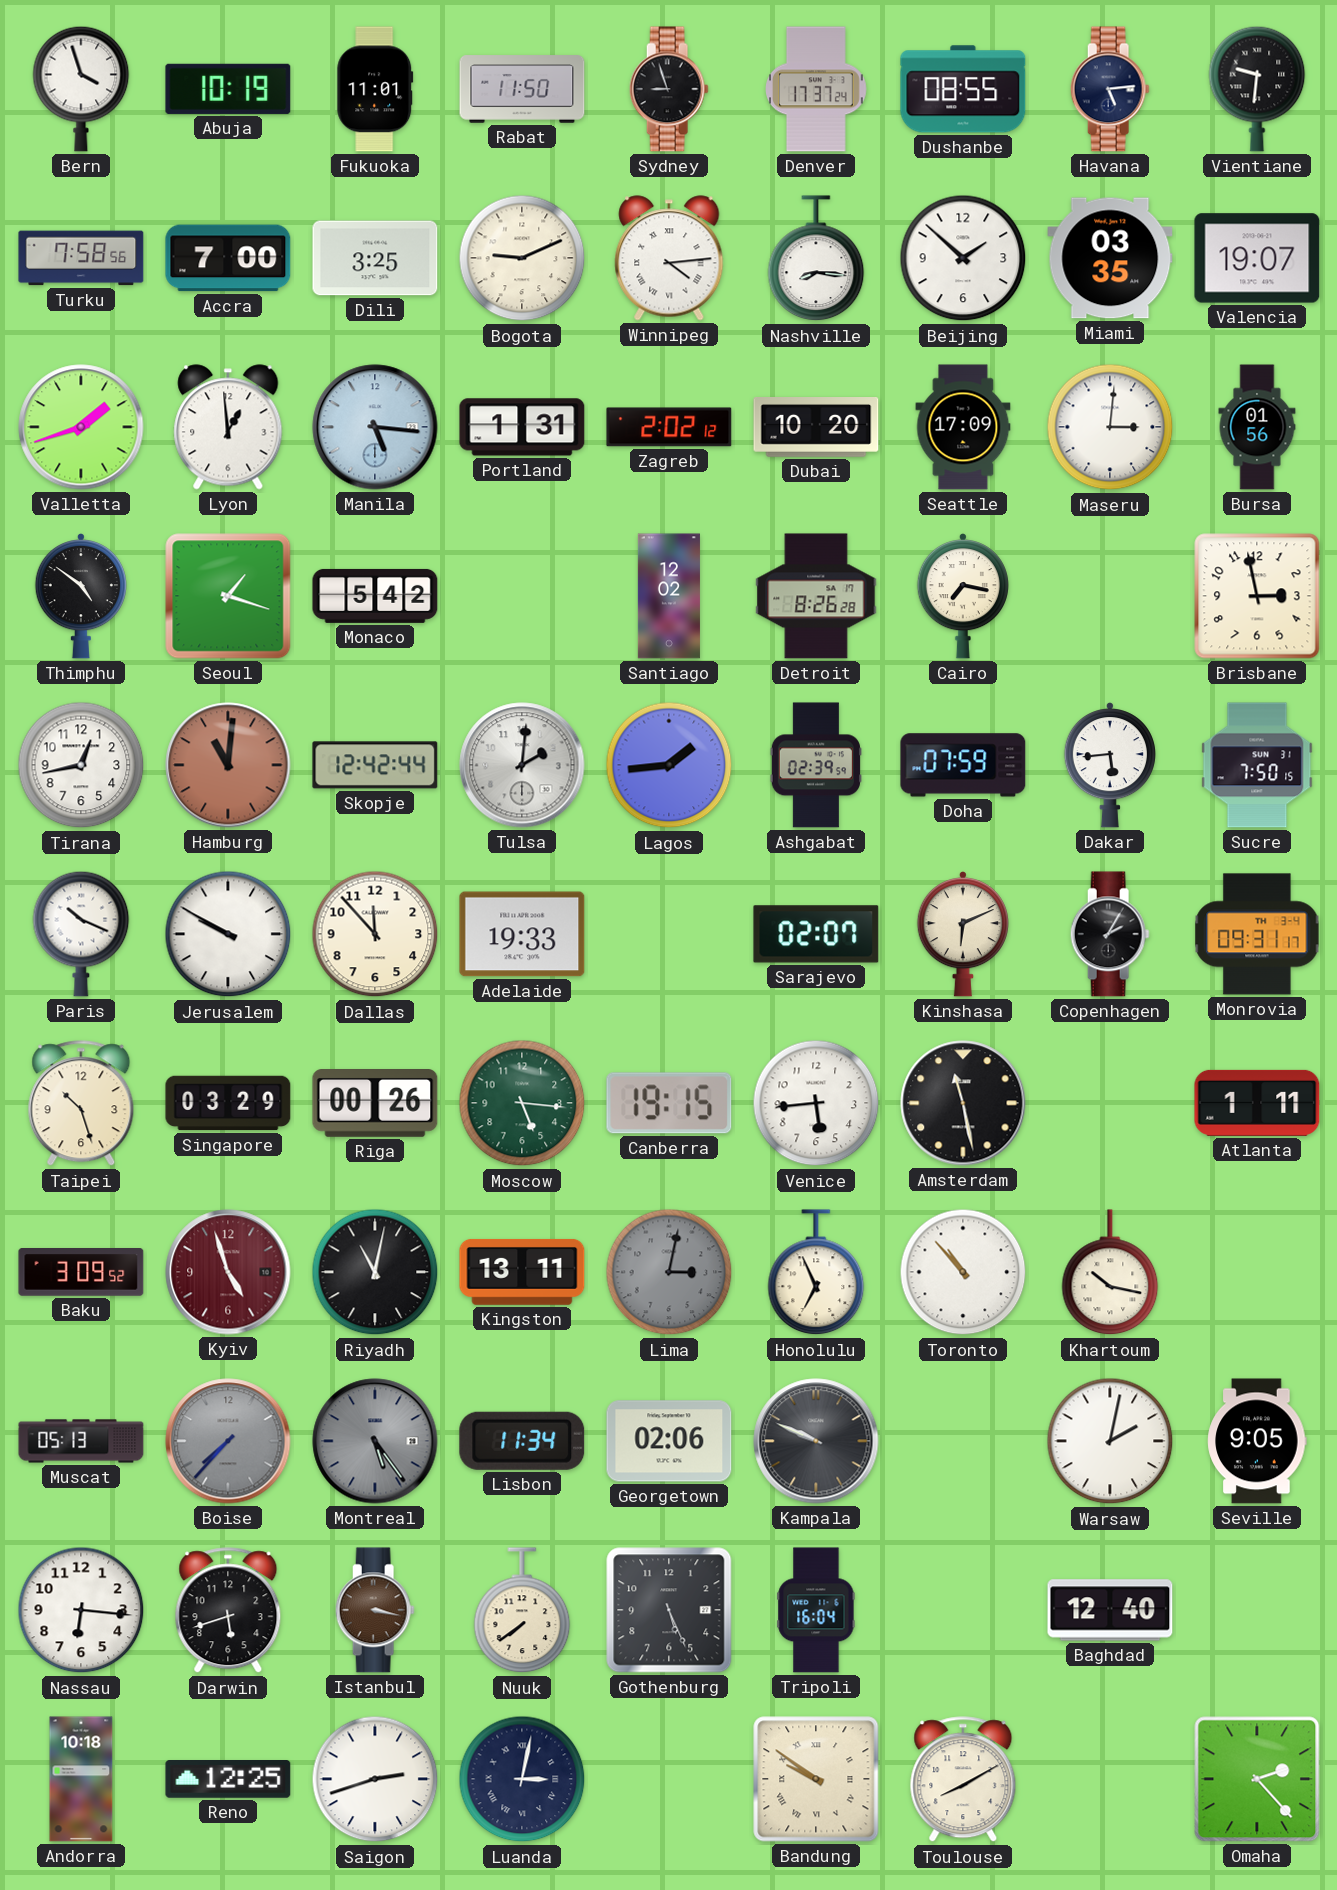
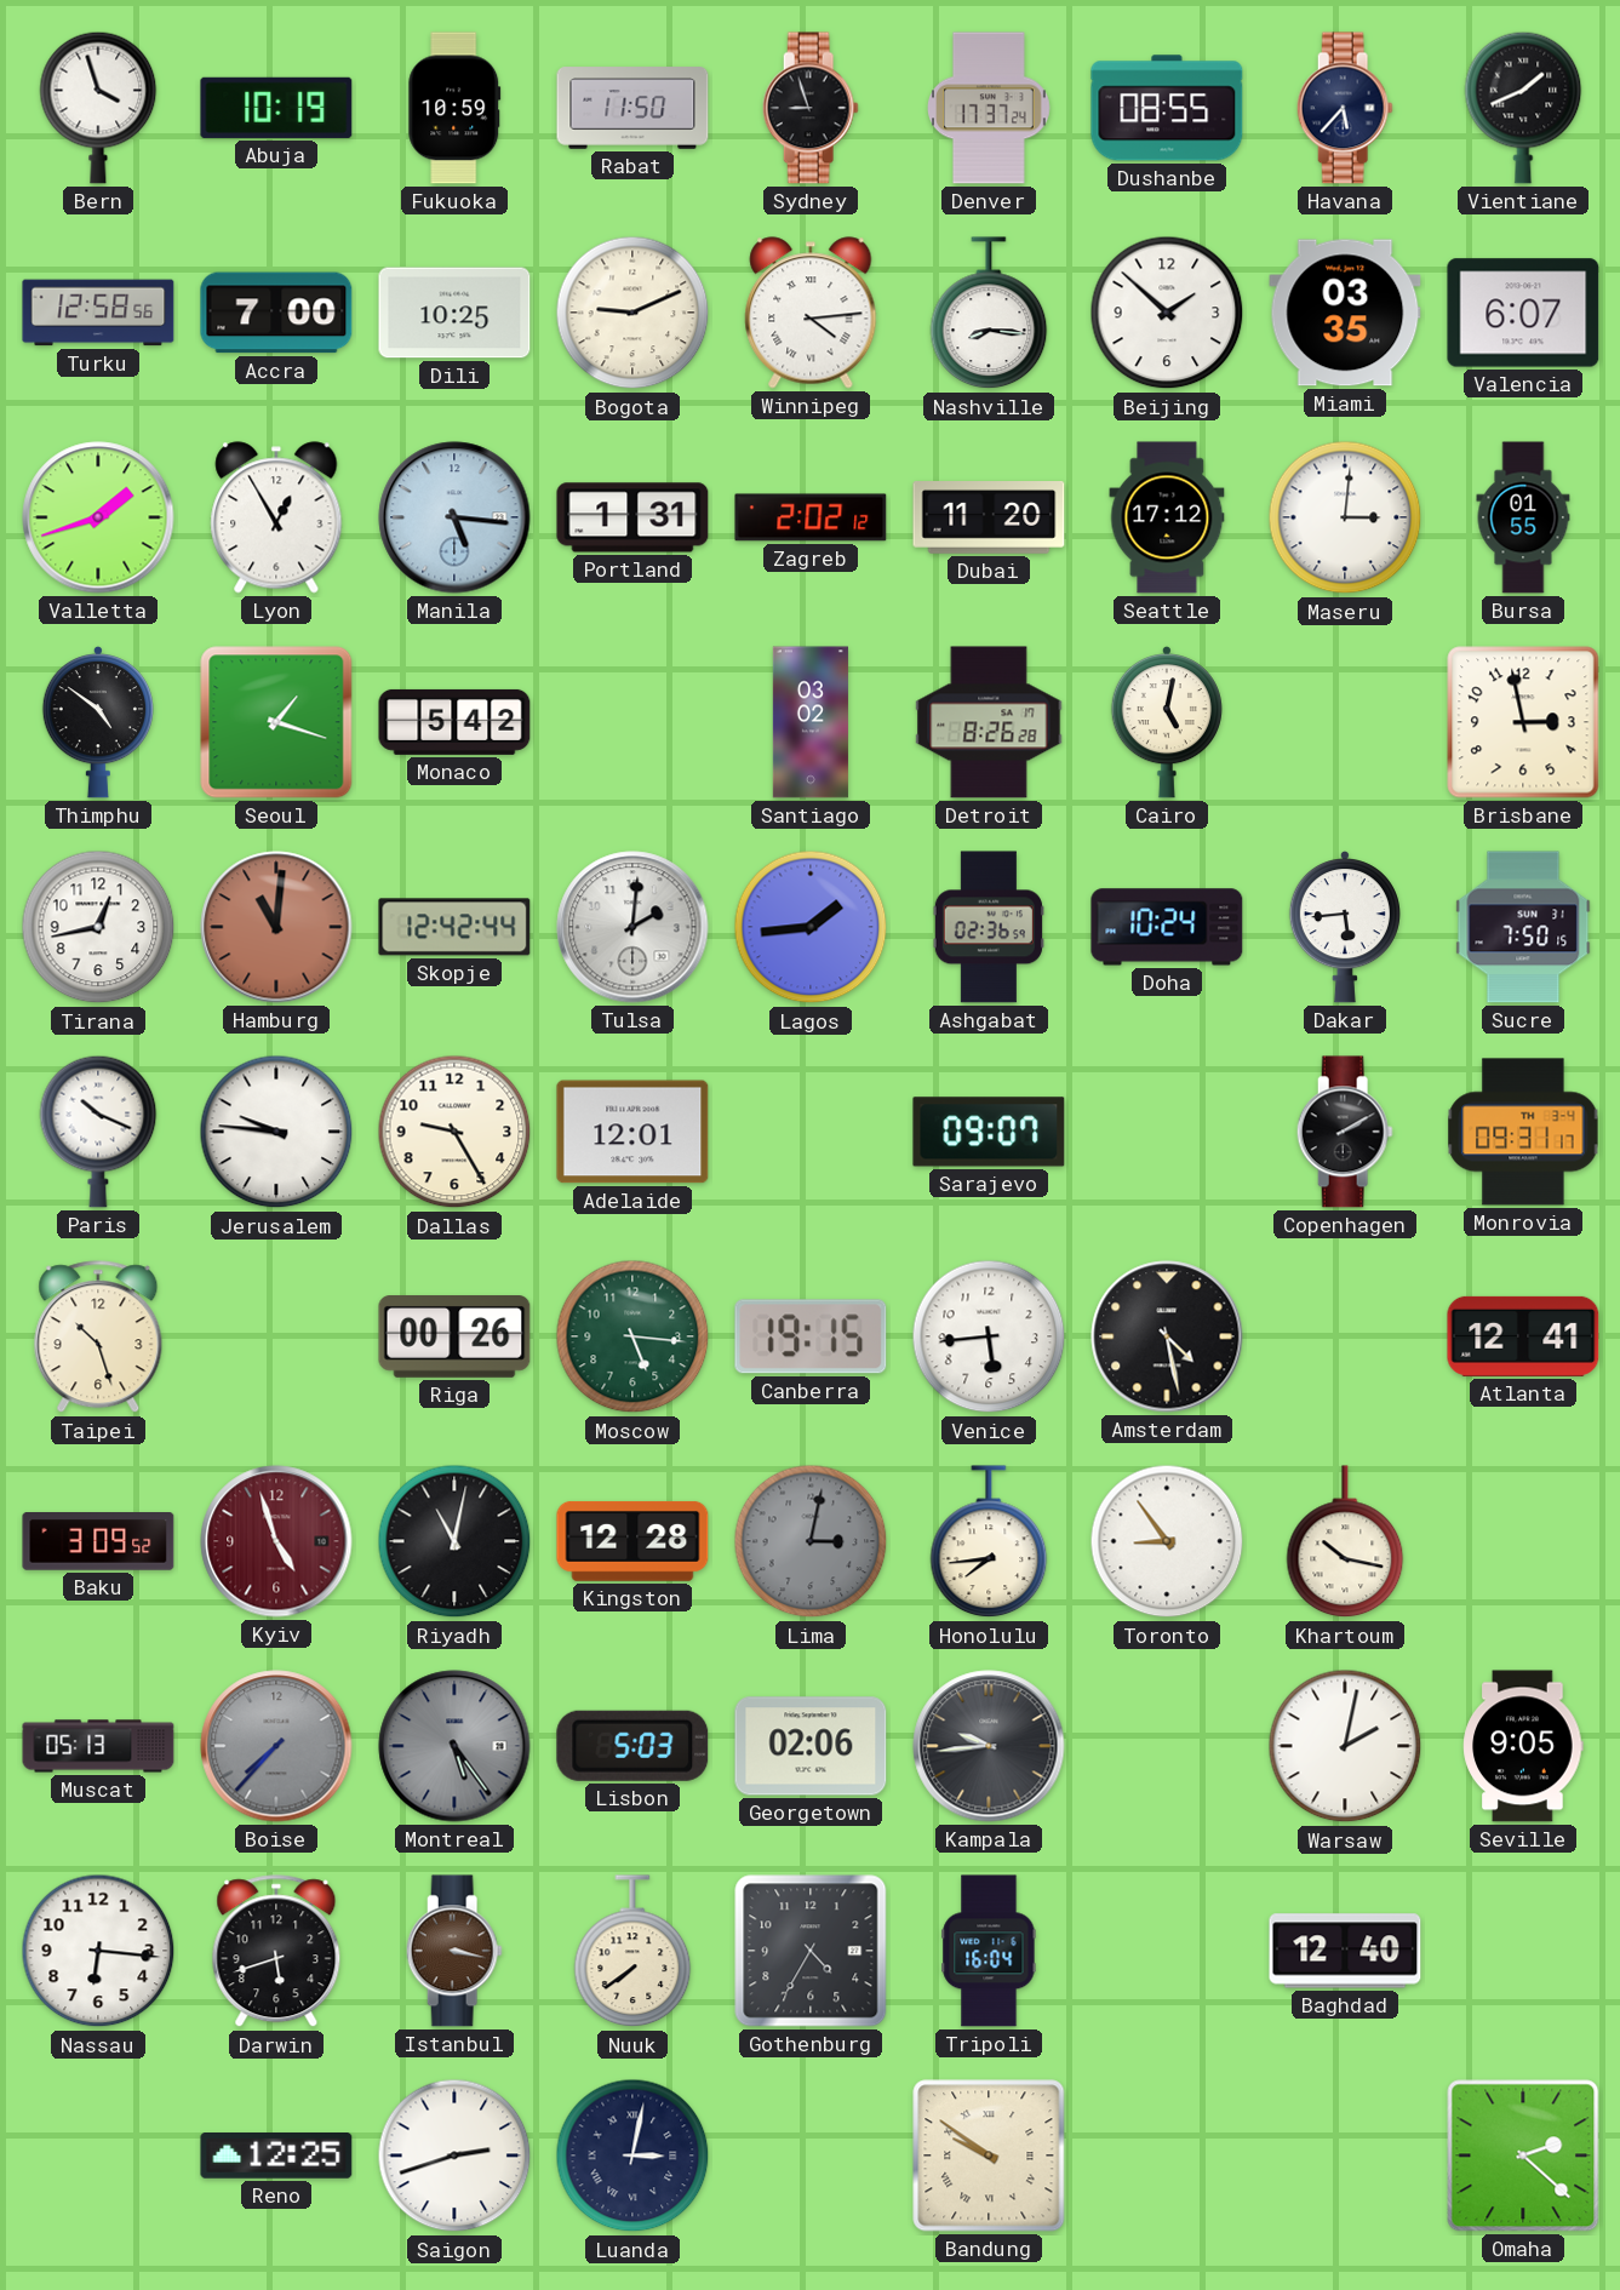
Fukuoka: 11:01 -> 10:59
Havana: 5:14 -> 5:37
Vientiane: 9:31 -> 1:41
Turku: 7:58 -> 12:58
Dili: 3:25 -> 10:25
Valencia: 19:07 -> 6:07
Lyon: 12:59 -> 12:55
Dubai: 10:20 -> 11:20
Seattle: 17:09 -> 17:12
Bursa: 01:56 -> 01:55
Santiago: 12:02 -> 03:02
Cairo: 7:17 -> 5:02
Ashgabat: 02:39 -> 02:36
Doha: 07:59 -> 10:24
Jerusalem: 9:50 -> 9:46
Dallas: 11:53 -> 9:25
Adelaide: 19:33 -> 12:01
Sarajevo: 02:07 -> 09:07
Kinshasa: 6:11 -> none
Copenhagen: 2:05 -> 2:10
Singapore: 03:29 -> none
Amsterdam: 11:28 -> 4:28
Atlanta: 1:11 -> 12:41
Kingston: 13:11 -> 12:28
Honolulu: 6:56 -> 7:44
Toronto: 10:53 -> 8:54
Lisbon: 11:34 -> 5:03
Kampala: 9:49 -> 9:44
Gothenburg: 5:26 -> 4:35
Andorra: 10:18 -> none
Toulouse: 8:10 -> none
Omaha: 2:23 -> 2:22
